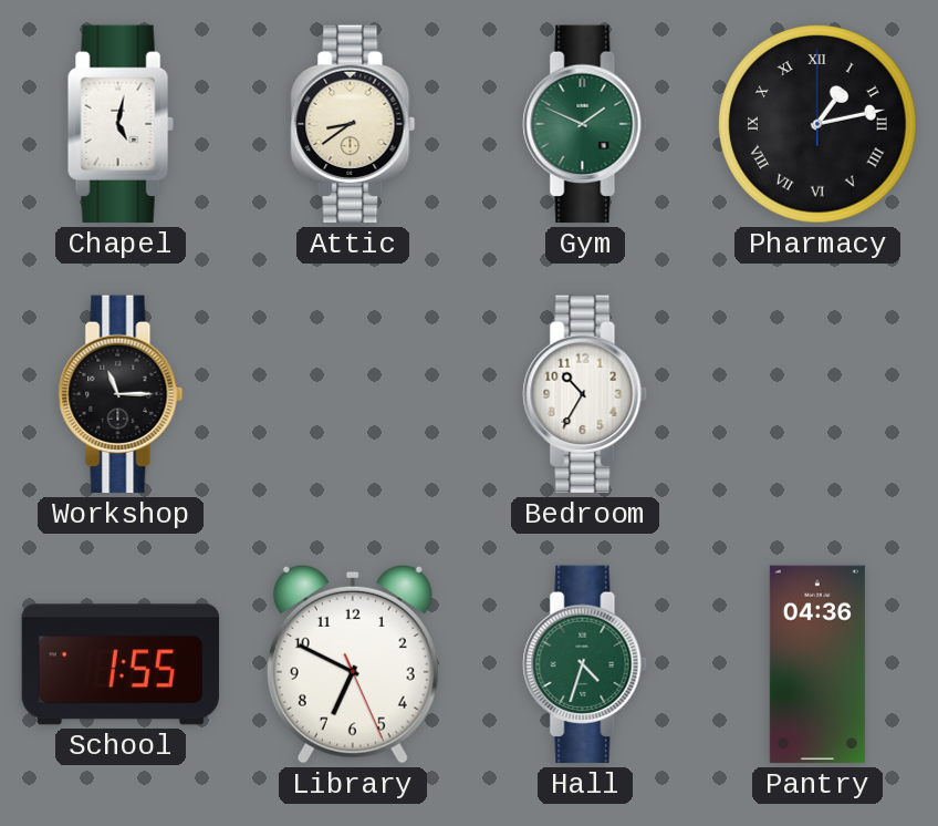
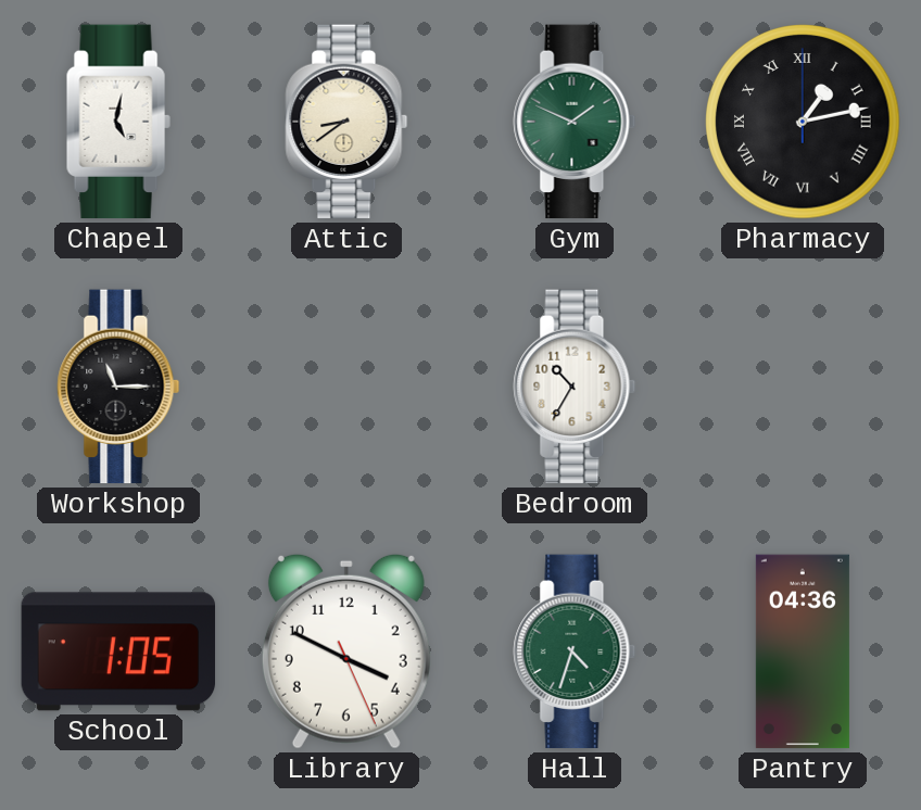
School: 1:55 -> 1:05
Library: 6:49 -> 3:49
